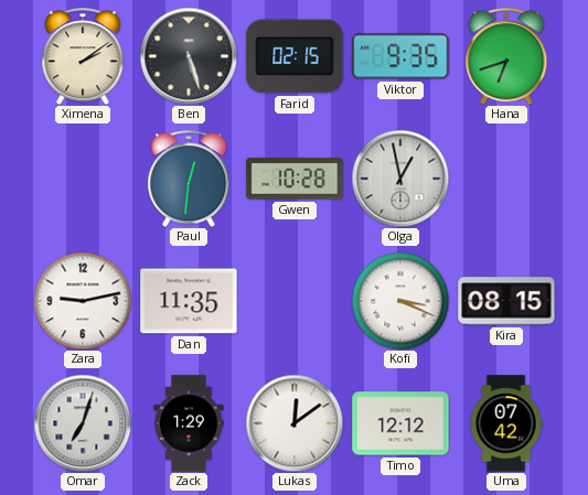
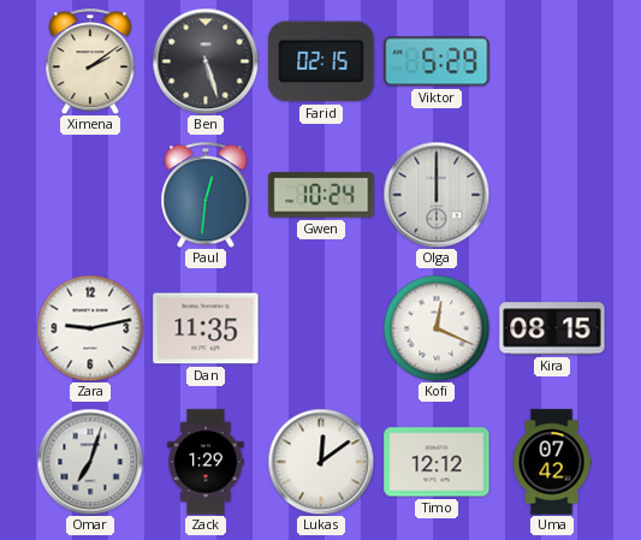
Viktor: 9:35 -> 5:29
Hana: 6:42 -> none
Gwen: 10:28 -> 10:24
Olga: 12:58 -> 12:00
Kofi: 3:19 -> 12:19
